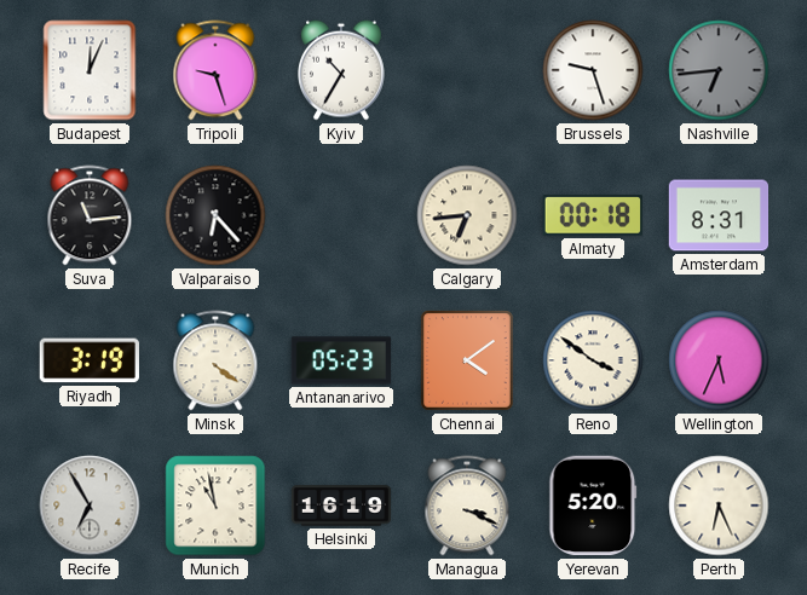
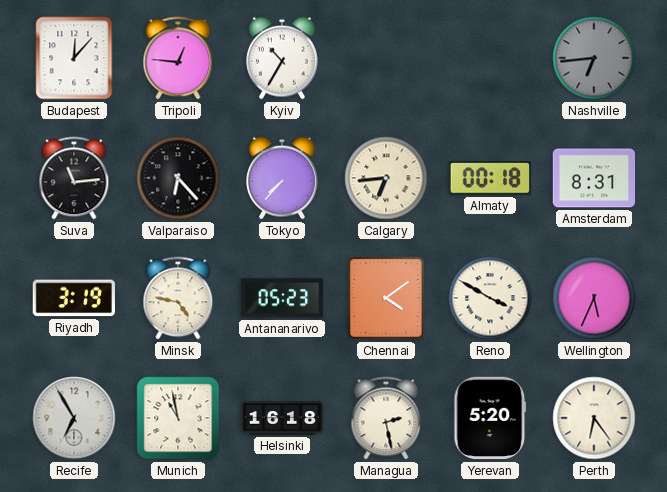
Budapest: 12:04 -> 12:07
Tripoli: 9:27 -> 12:46
Brussels: 9:27 -> none
Tokyo: none -> 7:37
Minsk: 4:21 -> 4:47
Reno: 3:51 -> 3:50
Helsinki: 16:19 -> 16:18
Managua: 3:19 -> 2:28
Perth: 6:26 -> 6:24
